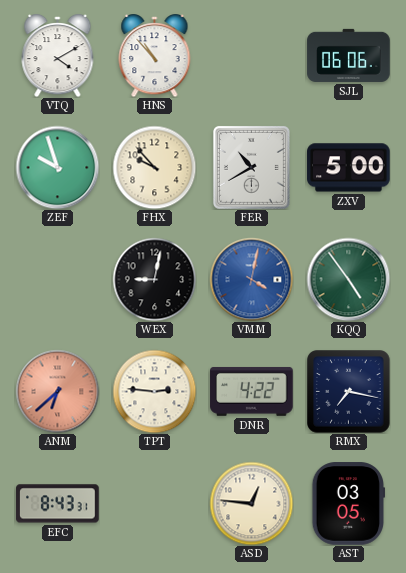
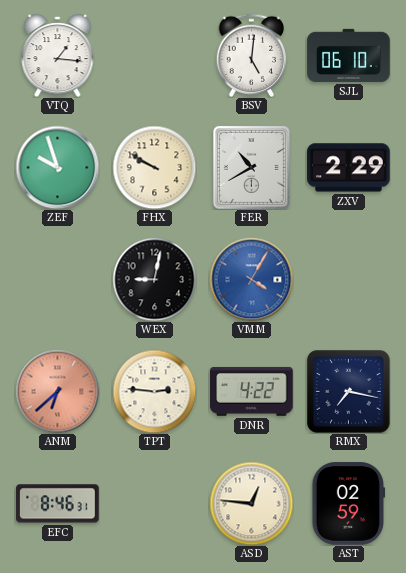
VTQ: 4:10 -> 1:16
HNS: 10:53 -> none
BSV: none -> 5:01
SJL: 06:06 -> 06:10
FHX: 9:53 -> 9:50
ZXV: 5:00 -> 2:29
VMM: 4:02 -> 4:05
KQQ: 4:54 -> none
EFC: 8:43 -> 8:46
AST: 03:05 -> 02:59
